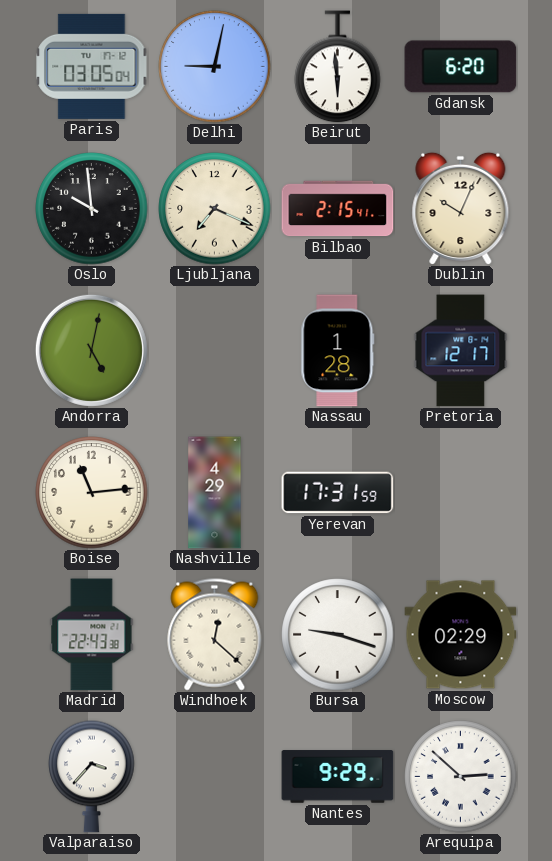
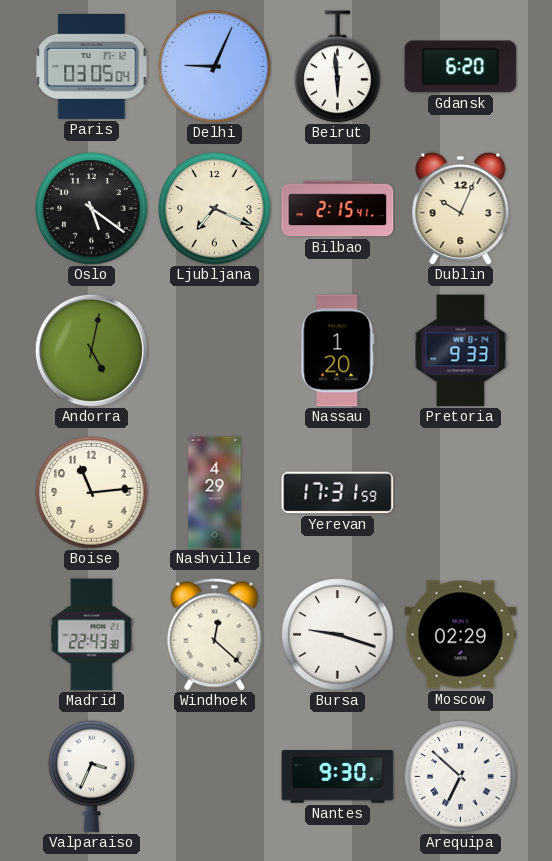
Delhi: 9:02 -> 9:04
Oslo: 9:59 -> 5:21
Nassau: 1:28 -> 1:20
Pretoria: 12:17 -> 9:33
Valparaiso: 3:37 -> 3:34
Nantes: 9:29 -> 9:30
Arequipa: 2:52 -> 6:52
